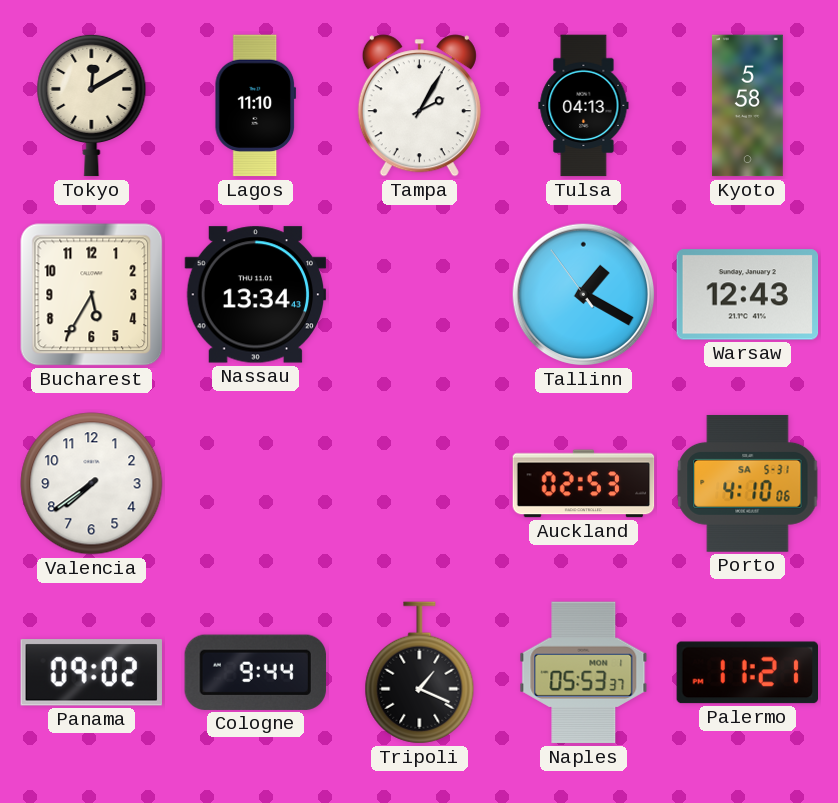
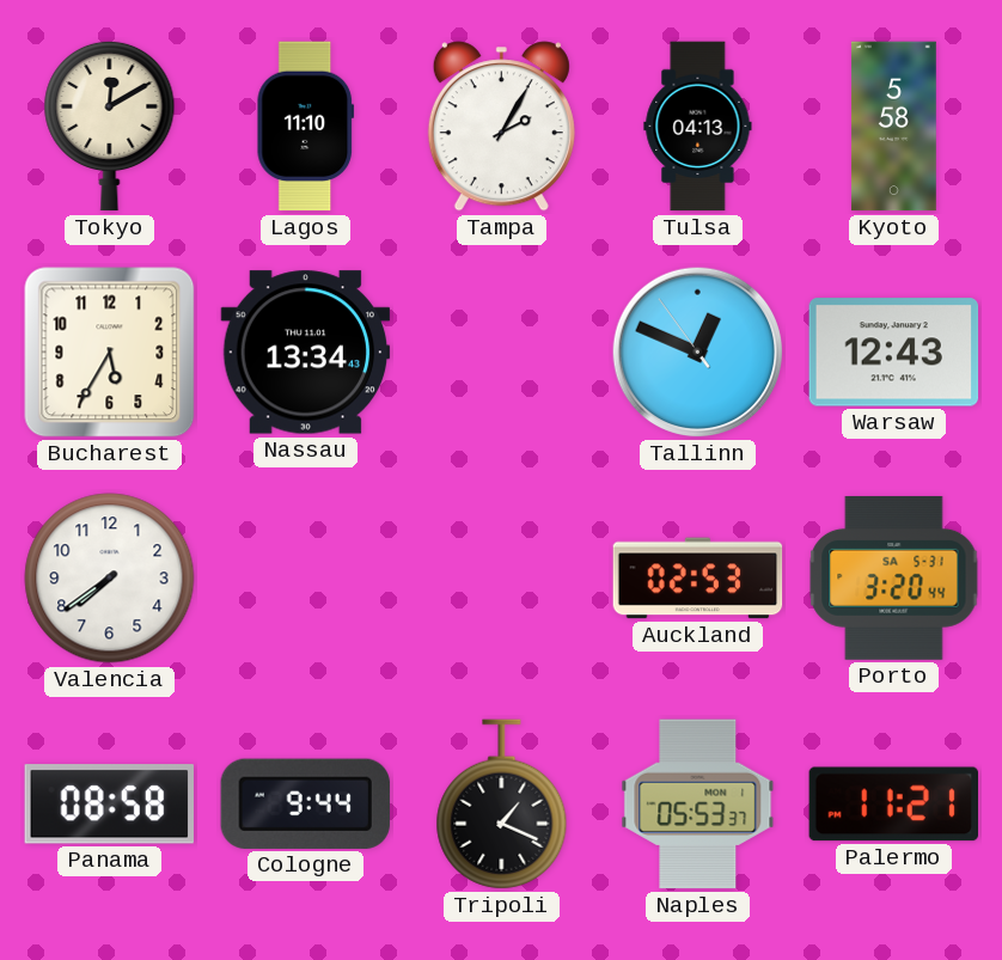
Tallinn: 1:19 -> 12:48
Porto: 4:10 -> 3:20
Panama: 09:02 -> 08:58
